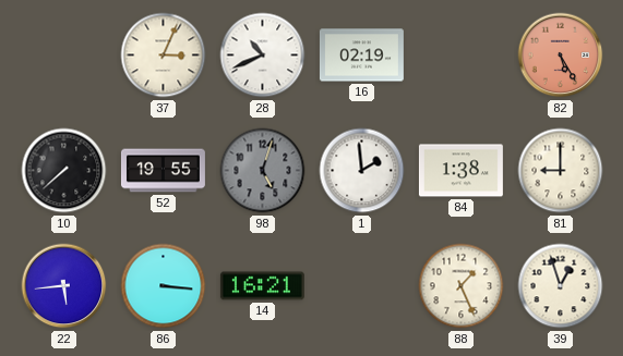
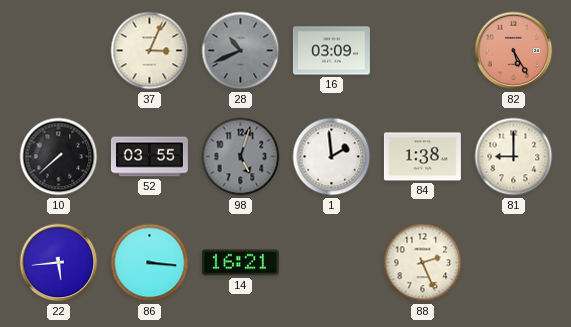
28 dial: white -> grey
16: 02:19 -> 03:09
52: 19:55 -> 03:55
88: 1:26 -> 2:26
39: 12:57 -> none
